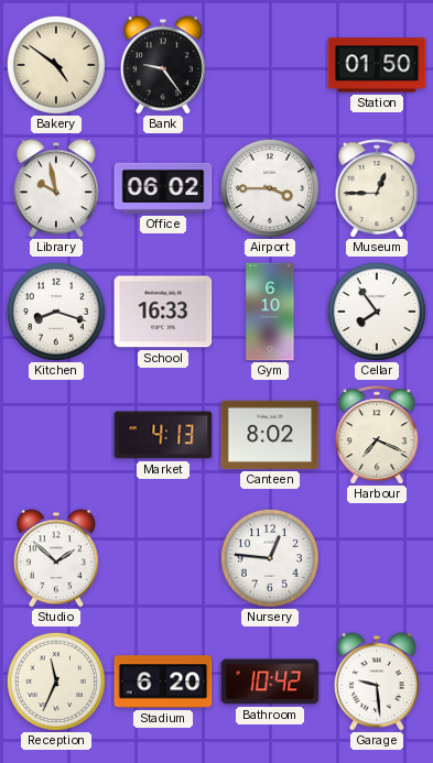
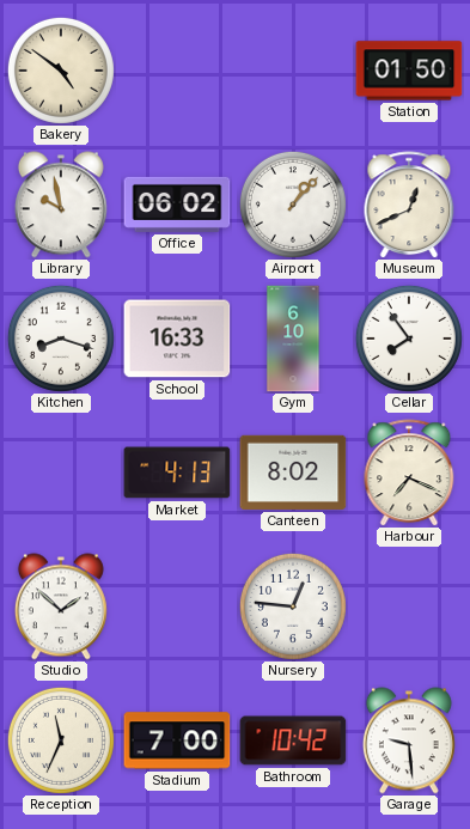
Bank: 9:24 -> none
Airport: 3:45 -> 1:07
Museum: 12:45 -> 12:41
Stadium: 6:20 -> 7:00
